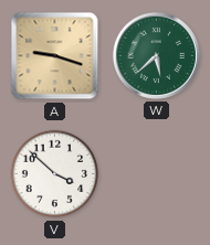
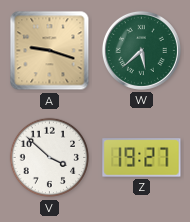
Z: none -> 19:27
